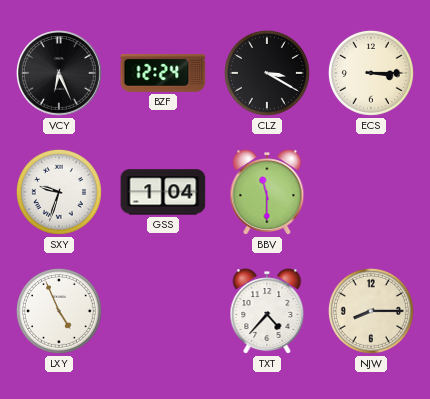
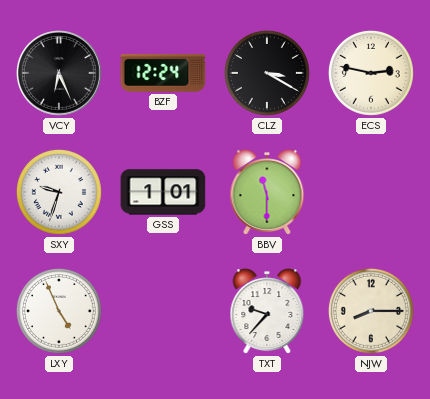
ECS: 3:15 -> 2:47
GSS: 1:04 -> 1:01
TXT: 4:37 -> 9:37
